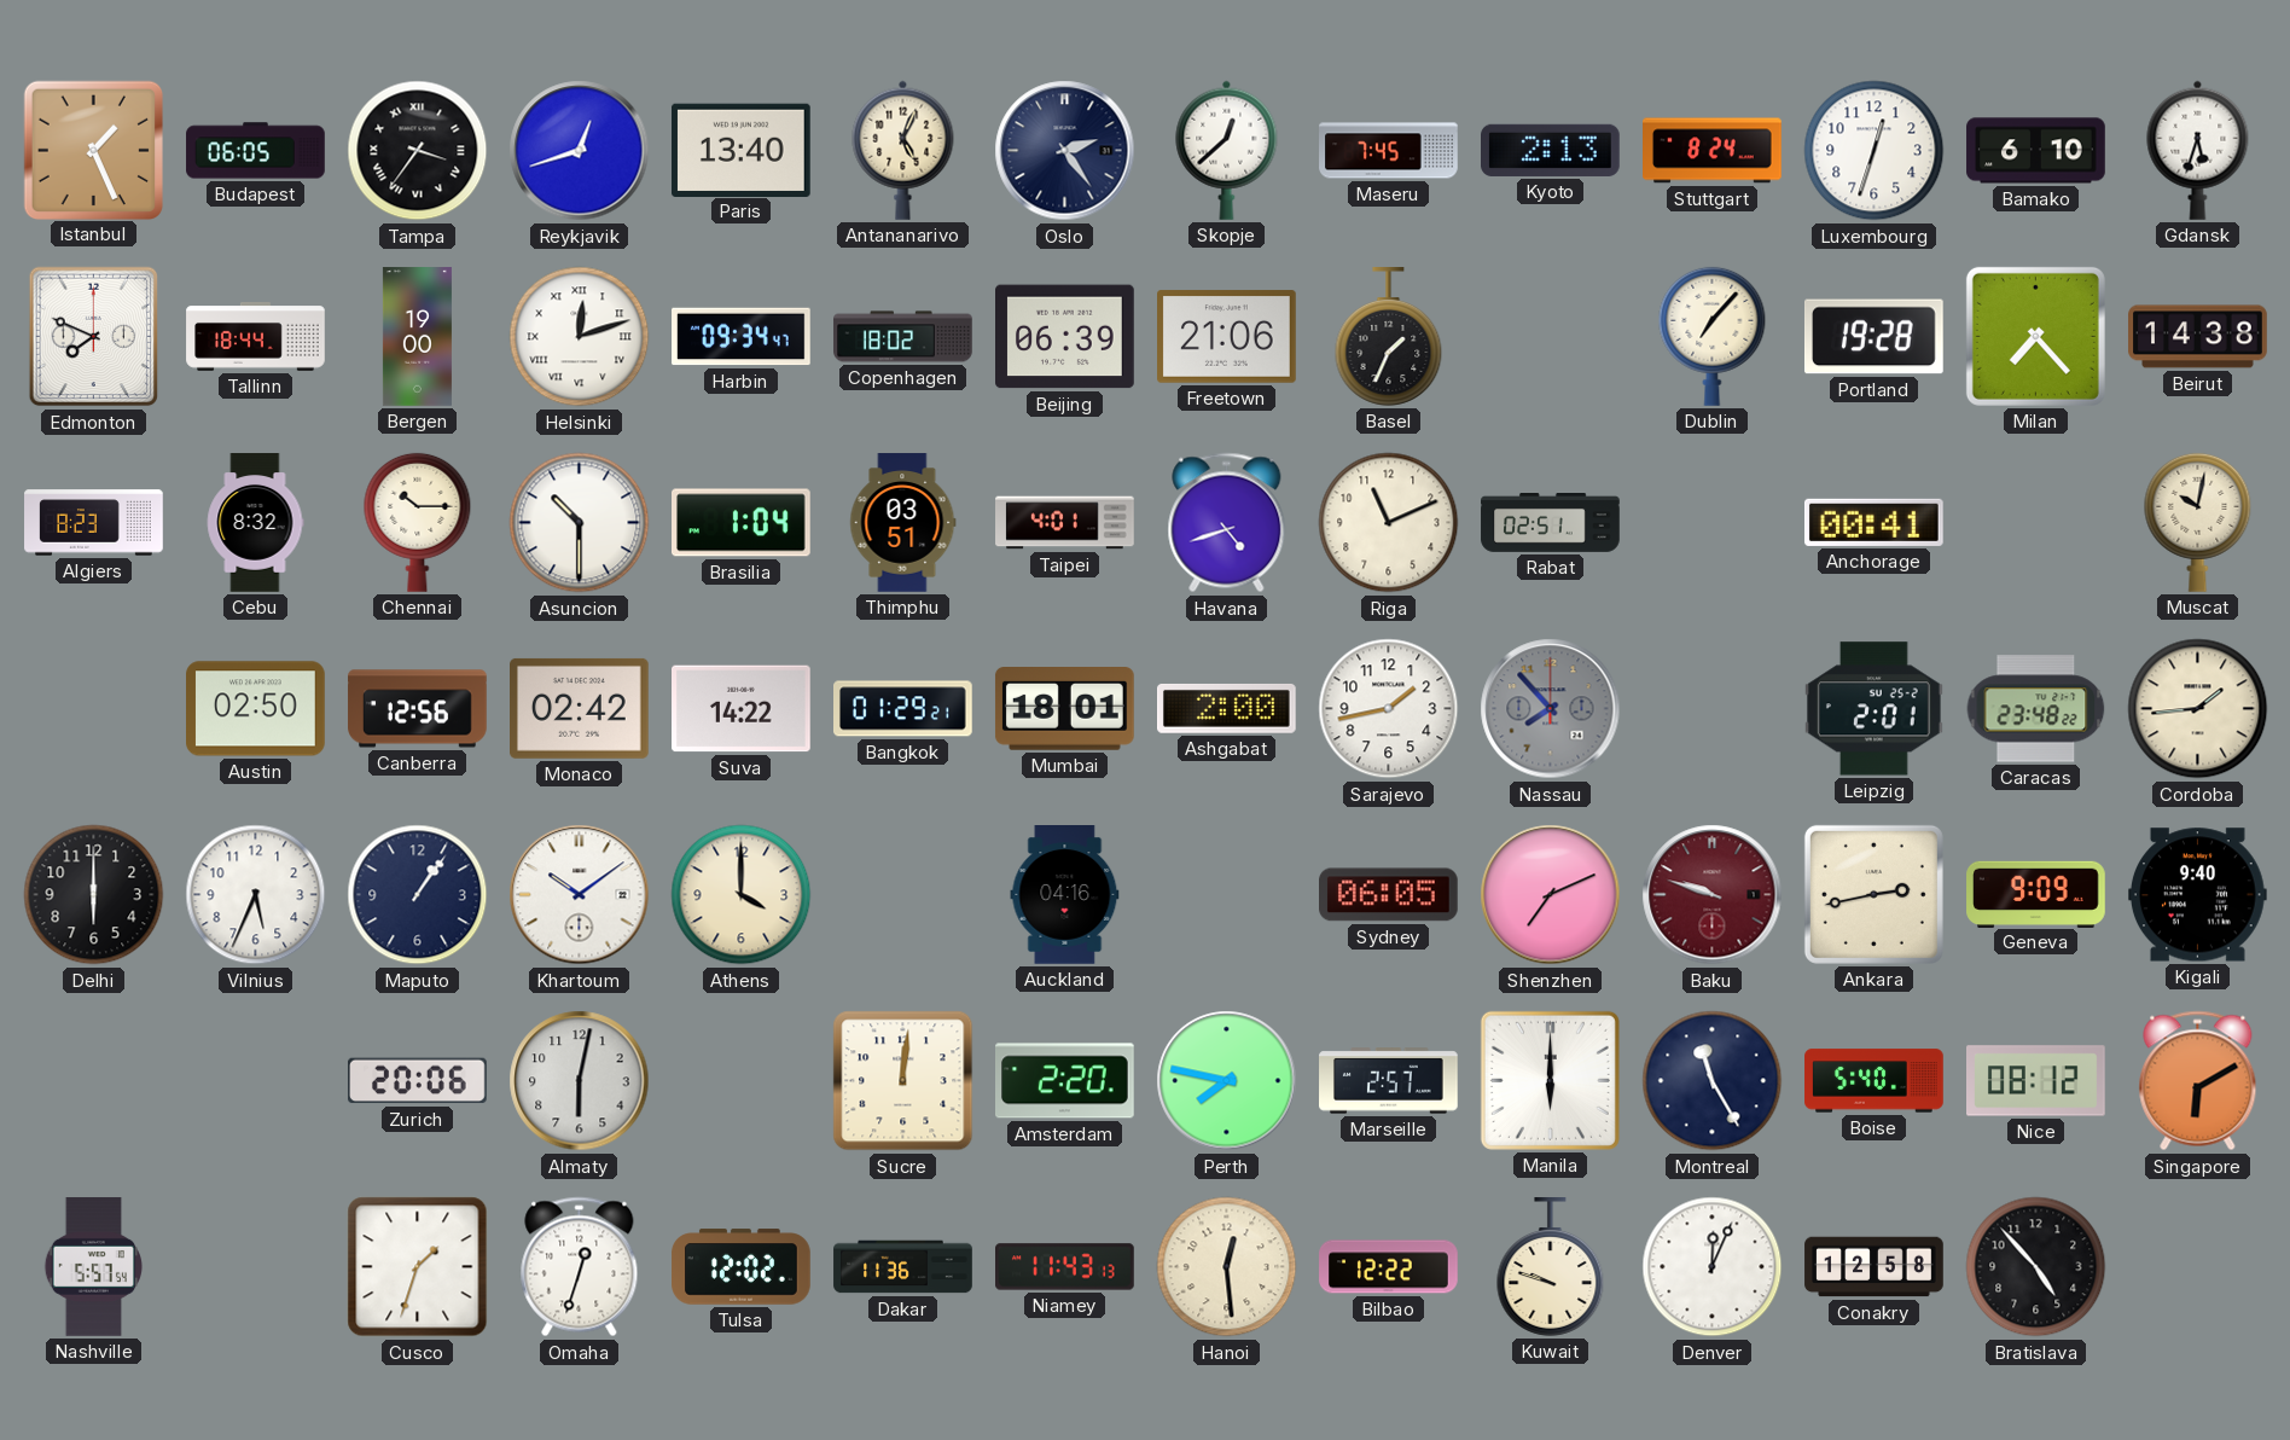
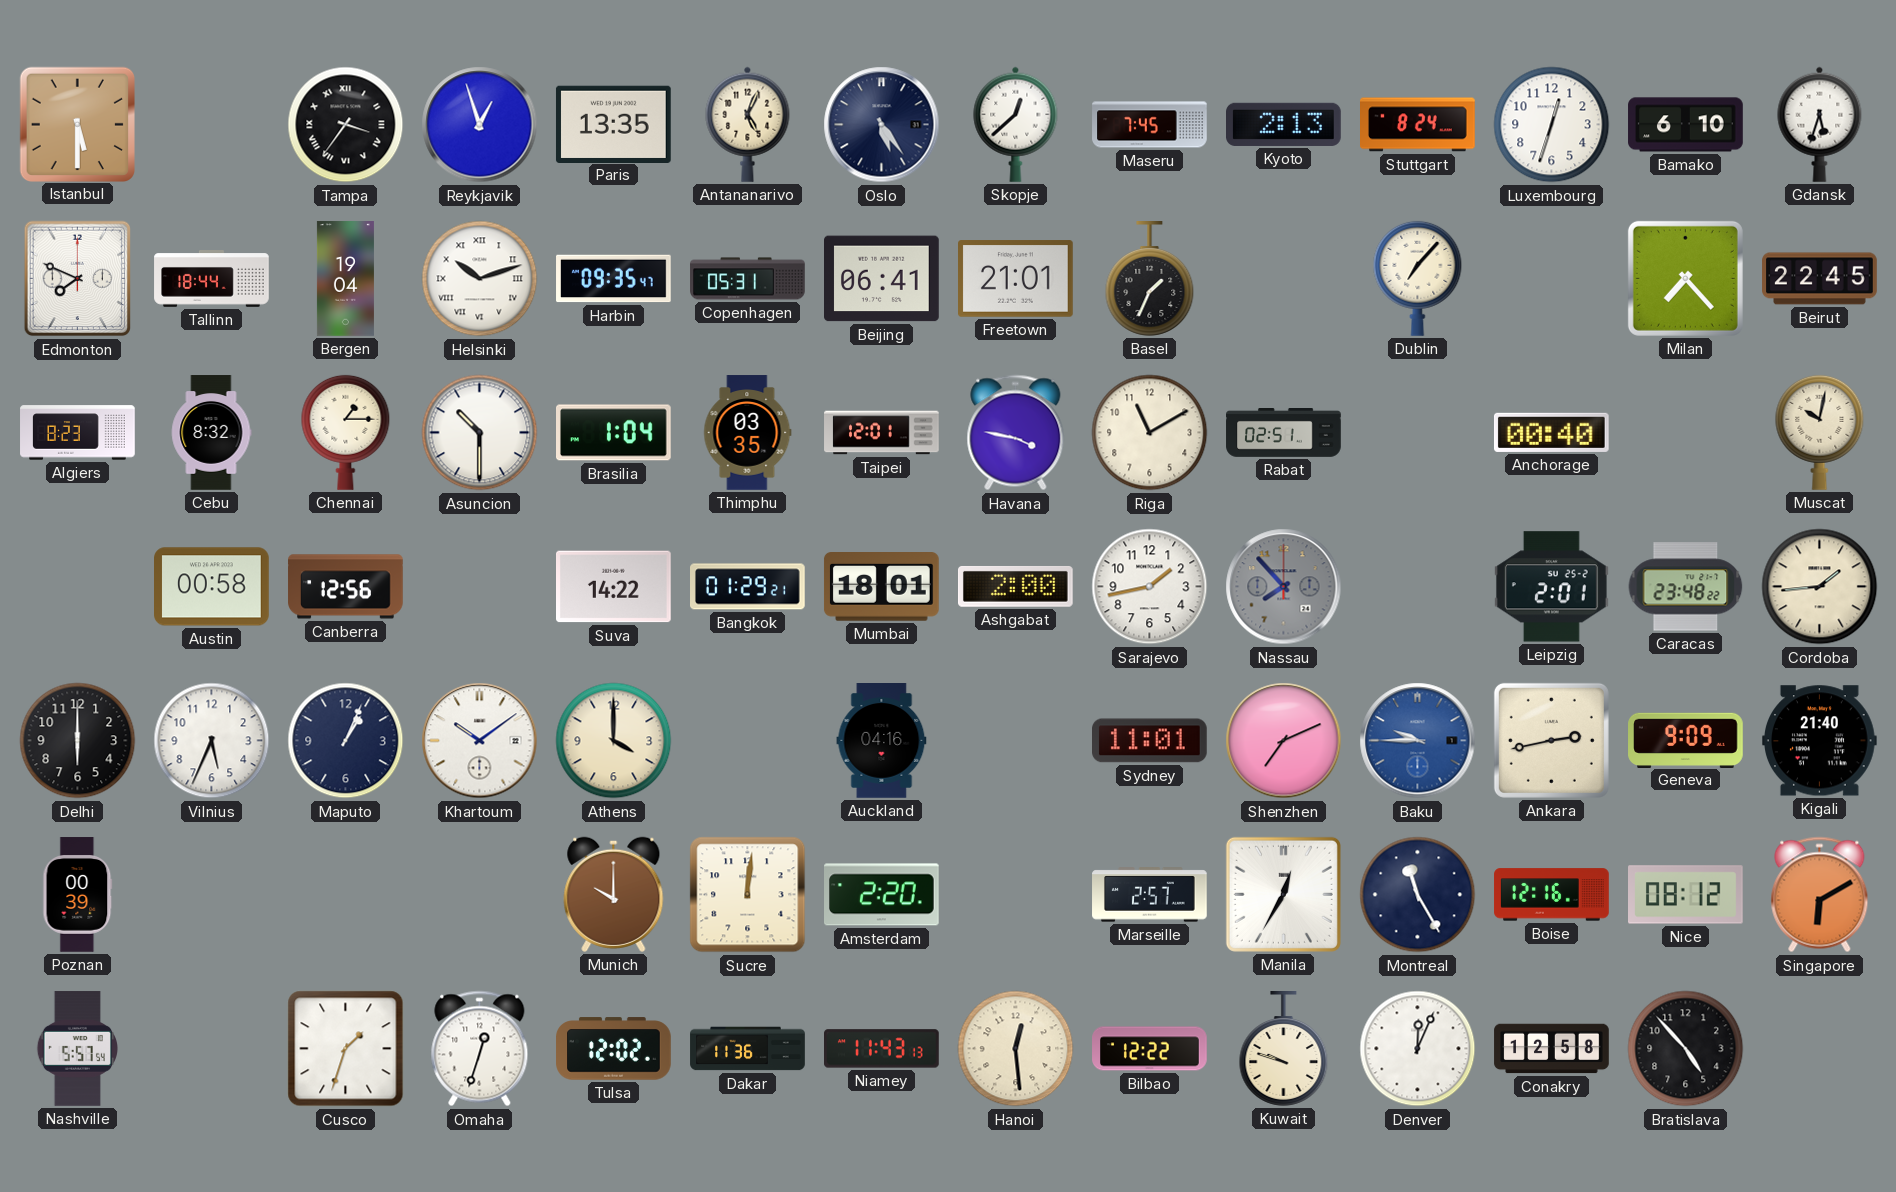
Istanbul: 1:26 -> 5:30
Budapest: 06:05 -> none
Reykjavik: 12:42 -> 12:57
Paris: 13:40 -> 13:35
Oslo: 2:24 -> 5:24
Bergen: 19:00 -> 19:04
Helsinki: 12:12 -> 10:12
Harbin: 09:34 -> 09:35
Copenhagen: 18:02 -> 05:31
Beijing: 06:39 -> 06:41
Freetown: 21:06 -> 21:01
Portland: 19:28 -> none
Beirut: 14:38 -> 22:45
Chennai: 10:15 -> 1:15
Thimphu: 03:51 -> 03:35
Taipei: 4:01 -> 12:01
Havana: 4:42 -> 3:47
Riga: 11:11 -> 11:10
Anchorage: 00:41 -> 00:40
Austin: 02:50 -> 00:58
Monaco: 02:42 -> none
Maputo: 1:06 -> 1:04
Sydney: 06:05 -> 11:01
Baku: 9:48 -> 9:45
Baku dial: burgundy -> blue
Kigali: 9:40 -> 21:40
Poznan: none -> 00:39
Zurich: 20:06 -> none
Almaty: 6:02 -> none
Munich: none -> 10:00
Perth: 7:47 -> none
Manila: 6:00 -> 12:35
Boise: 5:40 -> 12:16
